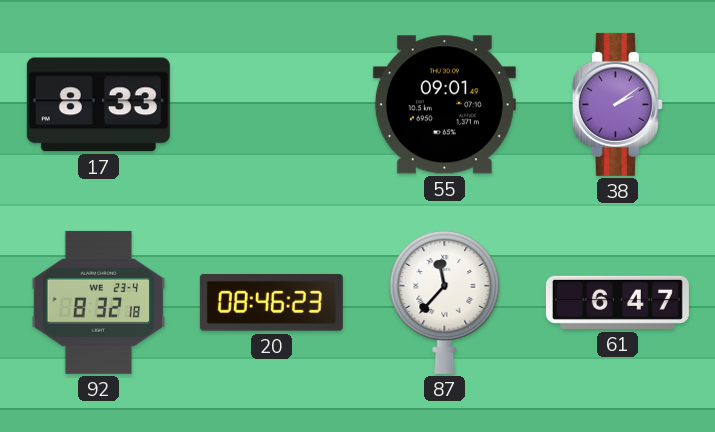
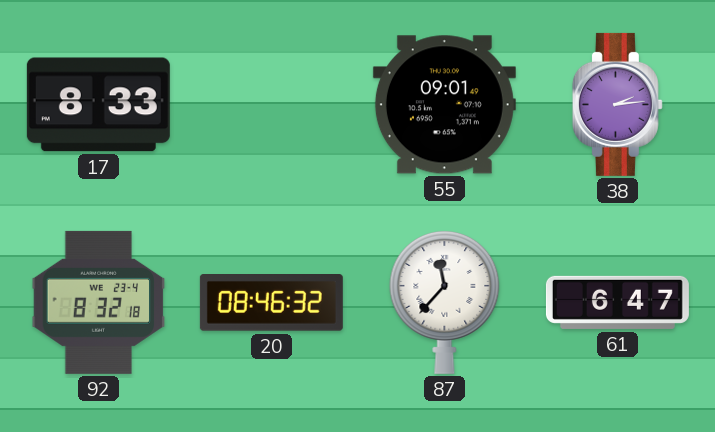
38: 2:09 -> 2:14
20: 08:46:23 -> 08:46:32
